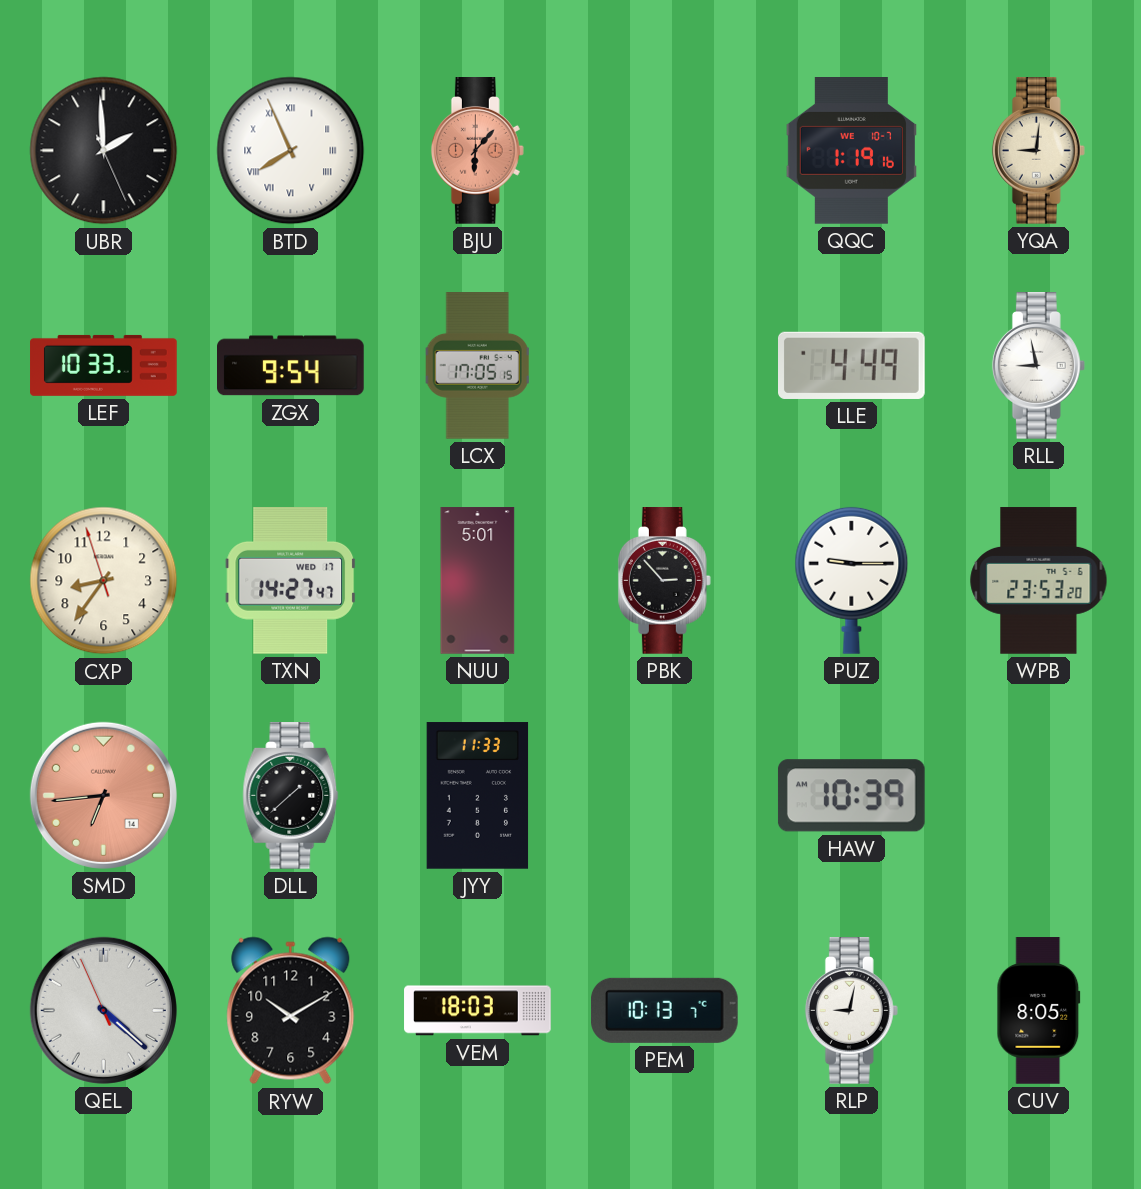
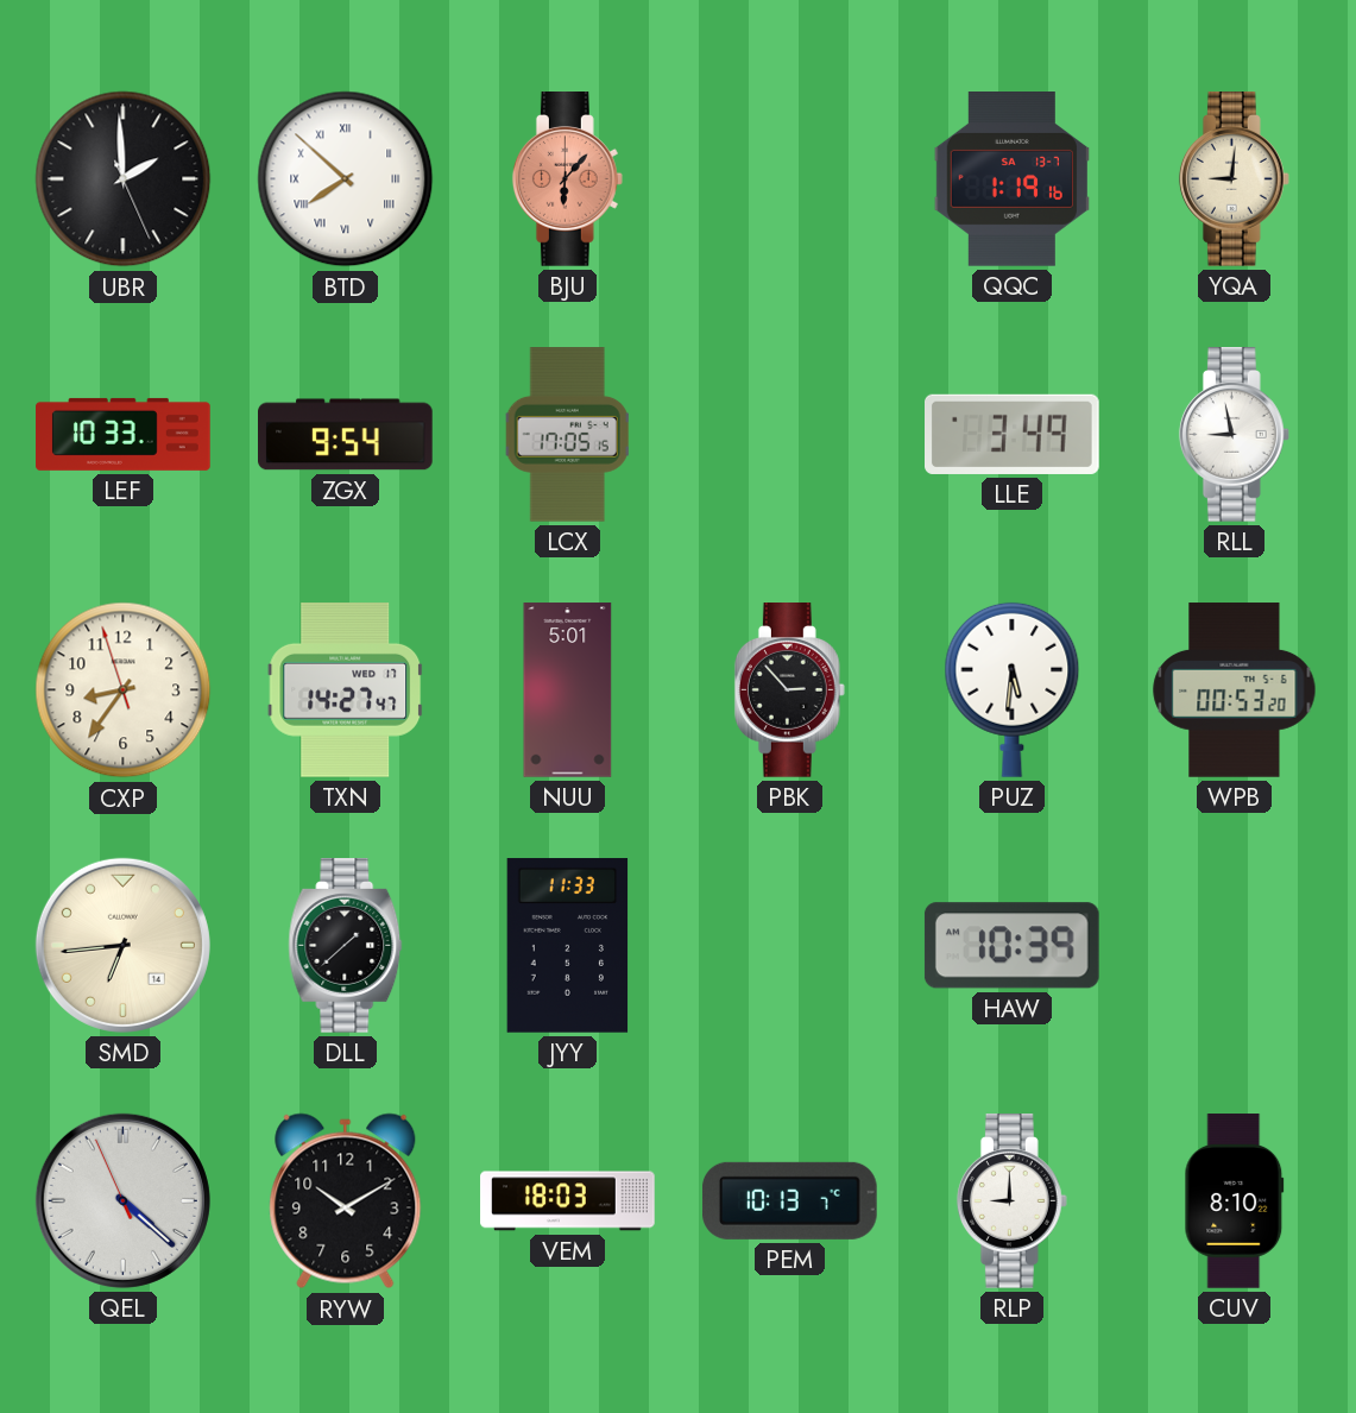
BTD: 7:56 -> 7:52
QQC date: WE 10-7 -> SA 13-7
LLE: 4:49 -> 3:49
PUZ: 9:15 -> 5:31
WPB: 23:53 -> 00:53
SMD dial: salmon -> cream
RLP: 9:02 -> 9:00
CUV: 8:05 -> 8:10
